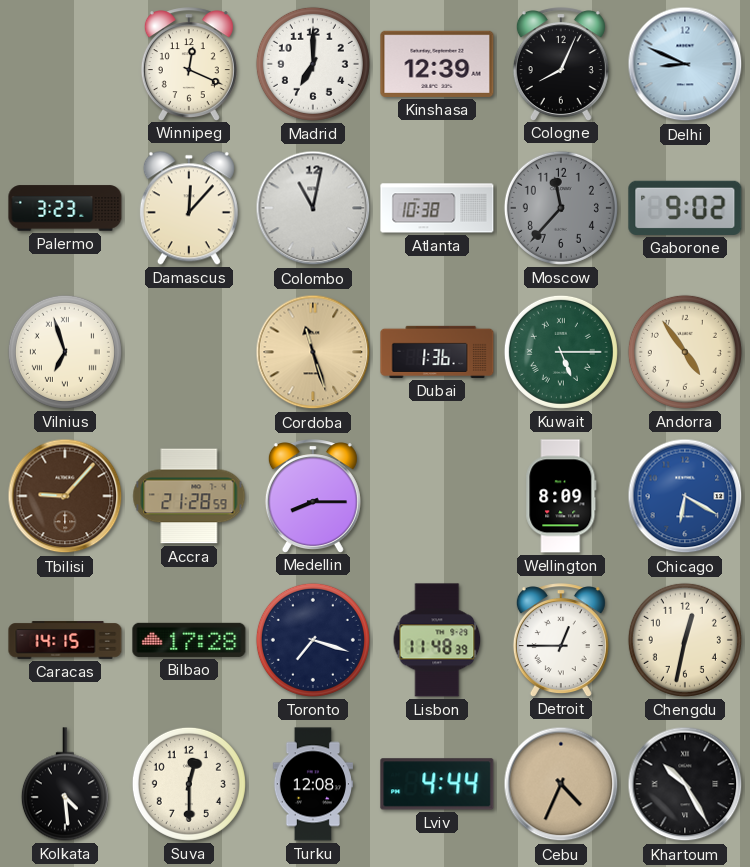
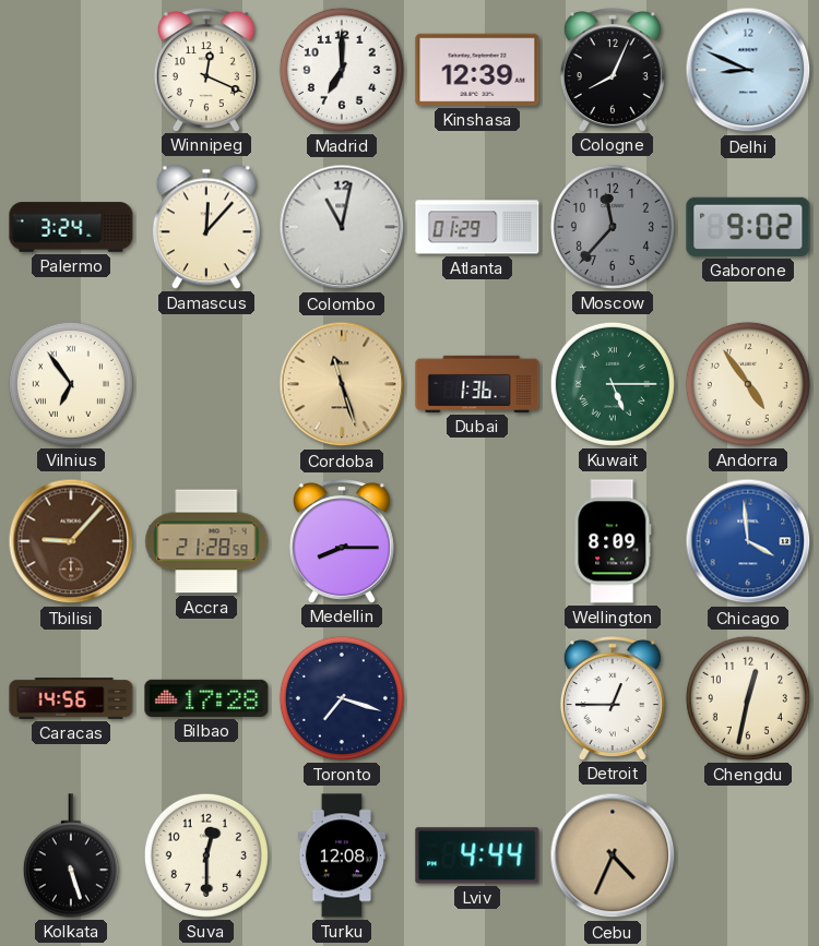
Palermo: 3:23 -> 3:24
Atlanta: 10:38 -> 01:29
Vilnius: 6:57 -> 6:54
Chicago: 6:20 -> 3:59
Caracas: 14:15 -> 14:56
Lisbon: 11:48 -> none
Kolkata: 4:29 -> 5:27
Khartoum: 10:25 -> none
